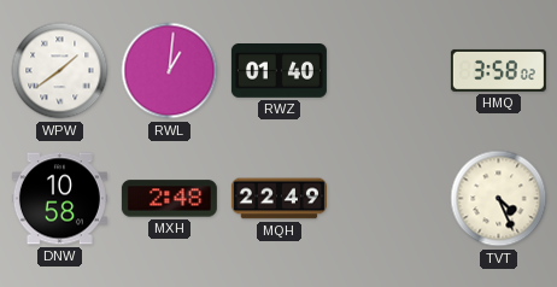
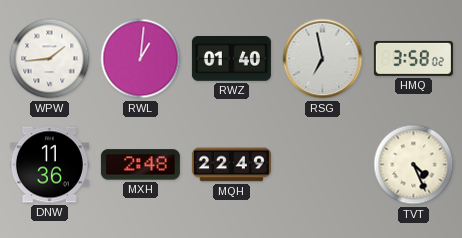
WPW: 1:39 -> 1:44
RSG: none -> 6:58
DNW: 10:58 -> 11:36
